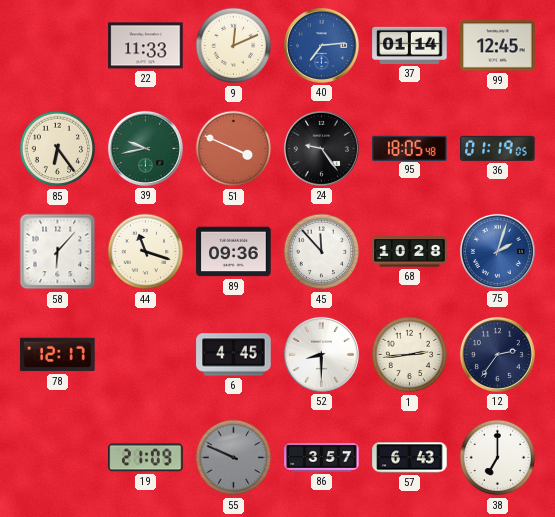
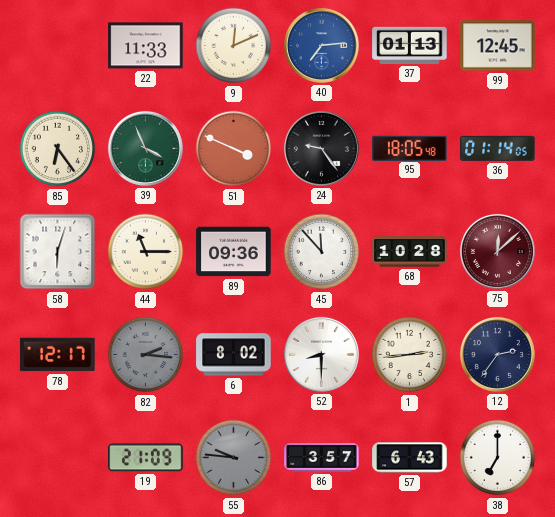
37: 01:14 -> 01:13
39: 9:43 -> 3:56
36: 01:19 -> 01:14
58: 6:07 -> 6:03
44: 11:18 -> 11:15
75: 2:03 -> 12:08
75 dial: blue -> burgundy
82: none -> 2:16
6: 4:45 -> 8:02
55: 9:49 -> 9:46
